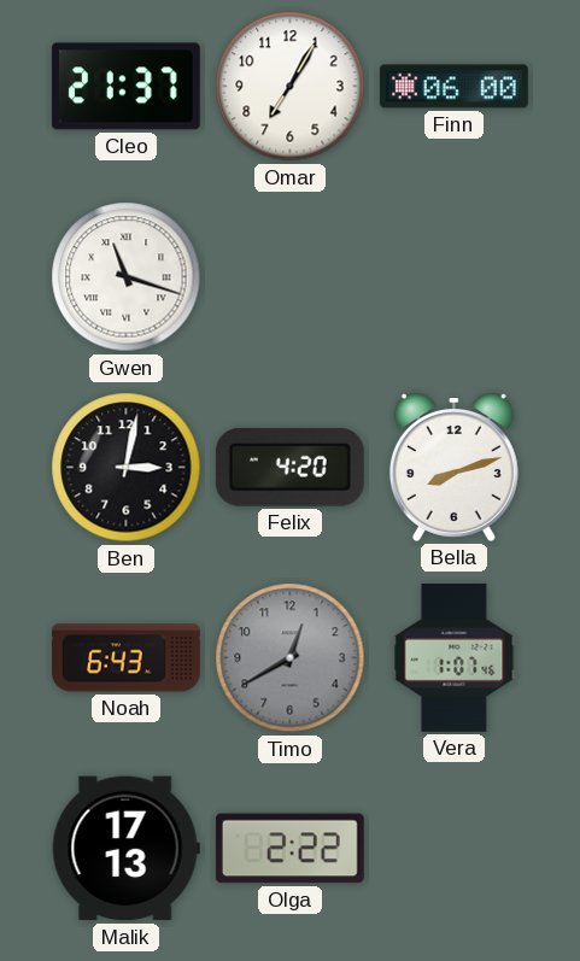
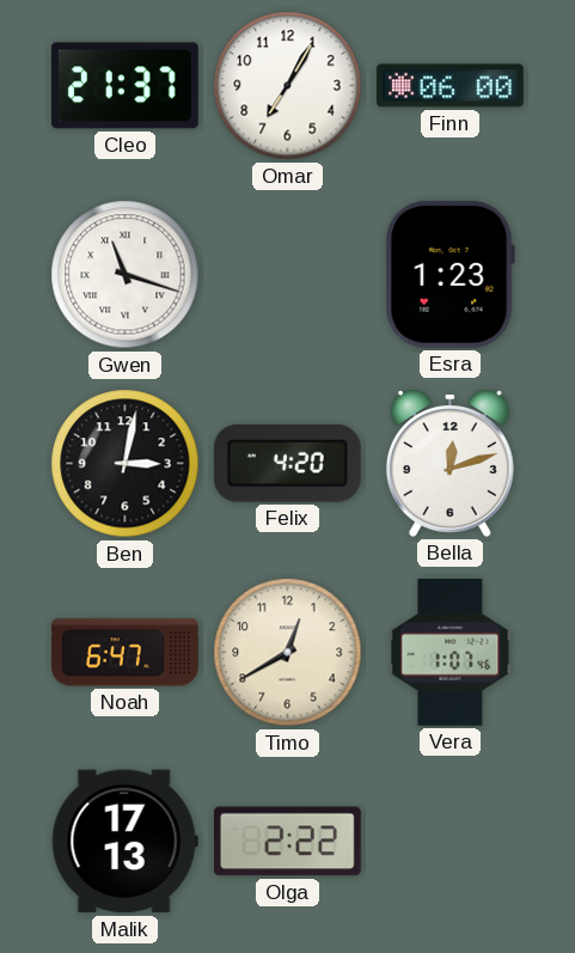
Esra: none -> 1:23
Bella: 8:12 -> 12:12
Noah: 6:43 -> 6:47
Timo dial: grey -> cream
